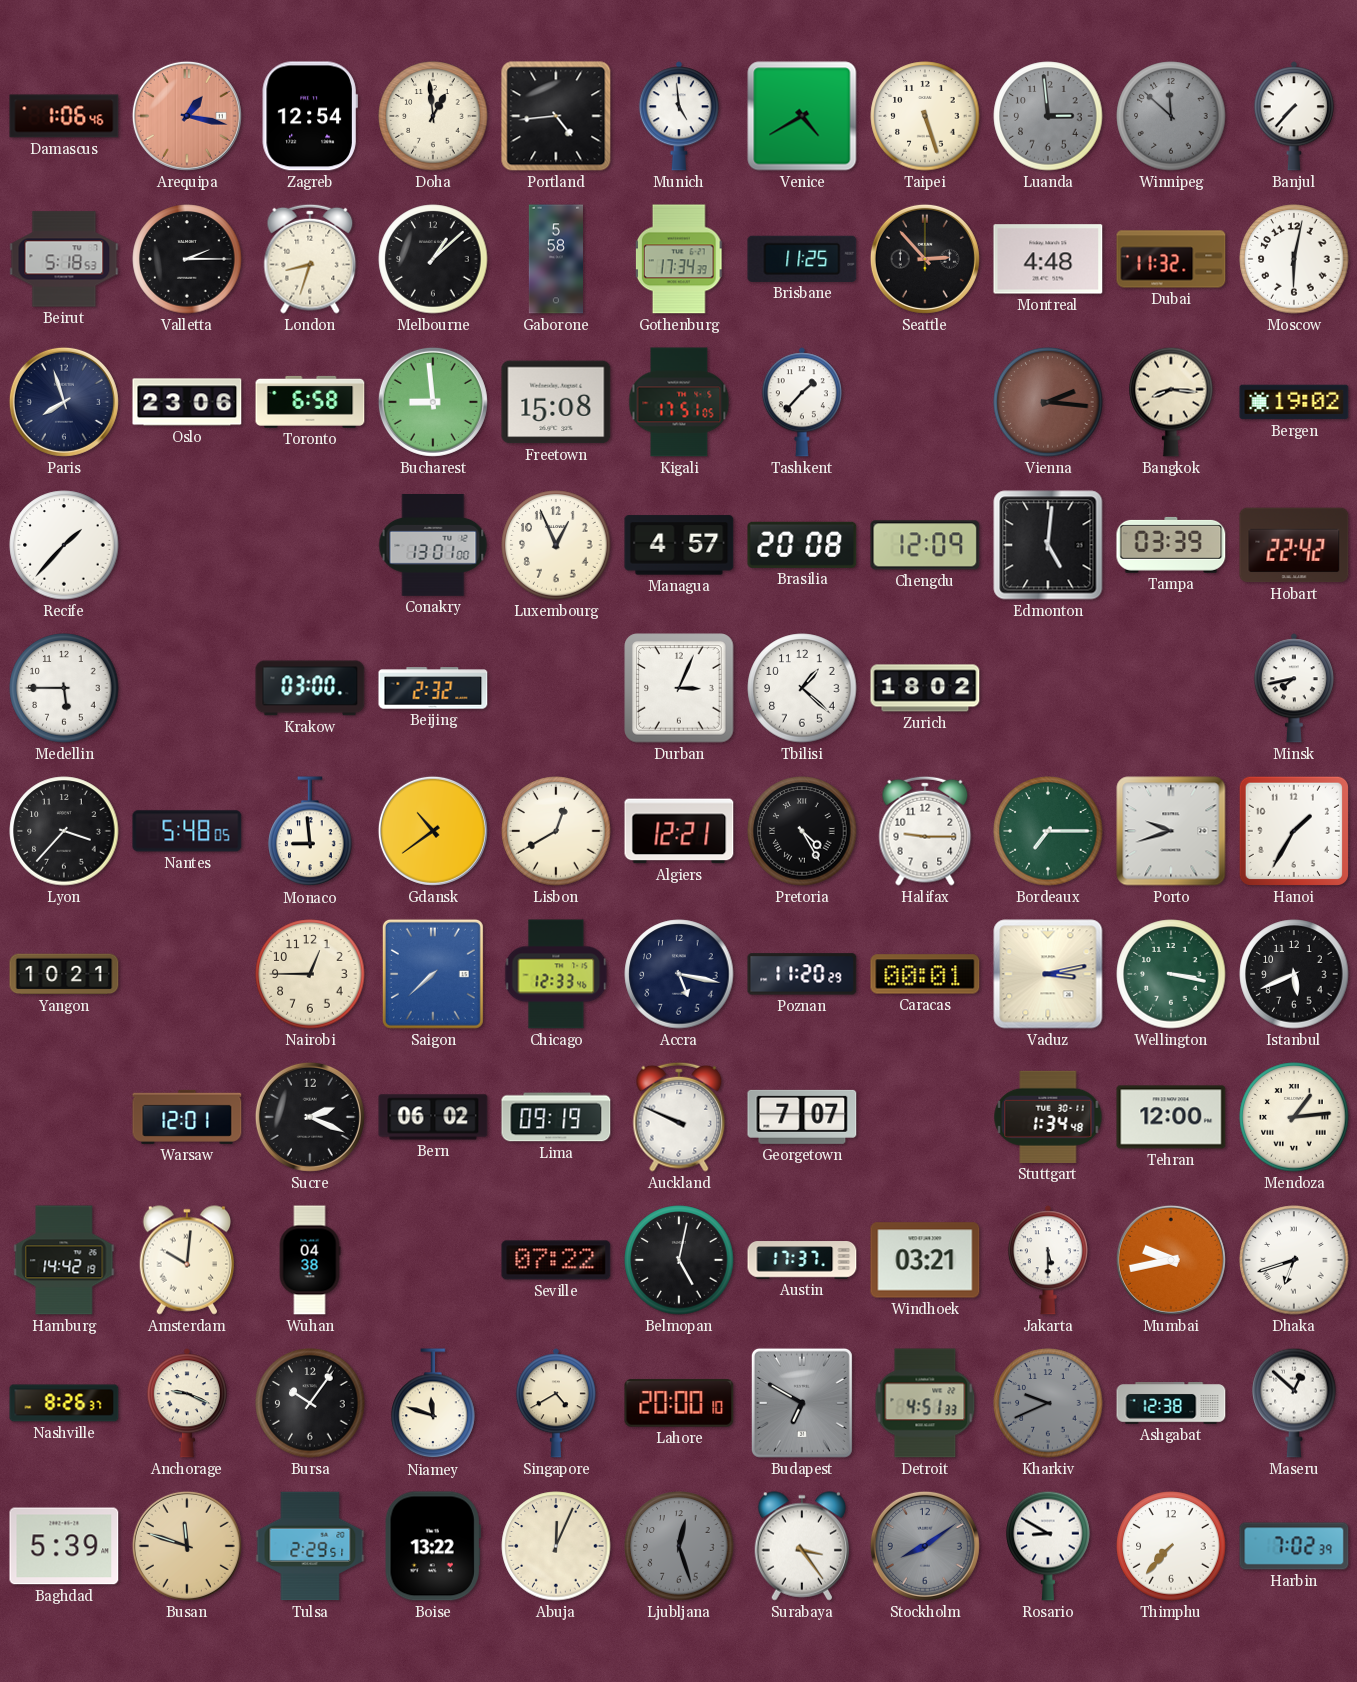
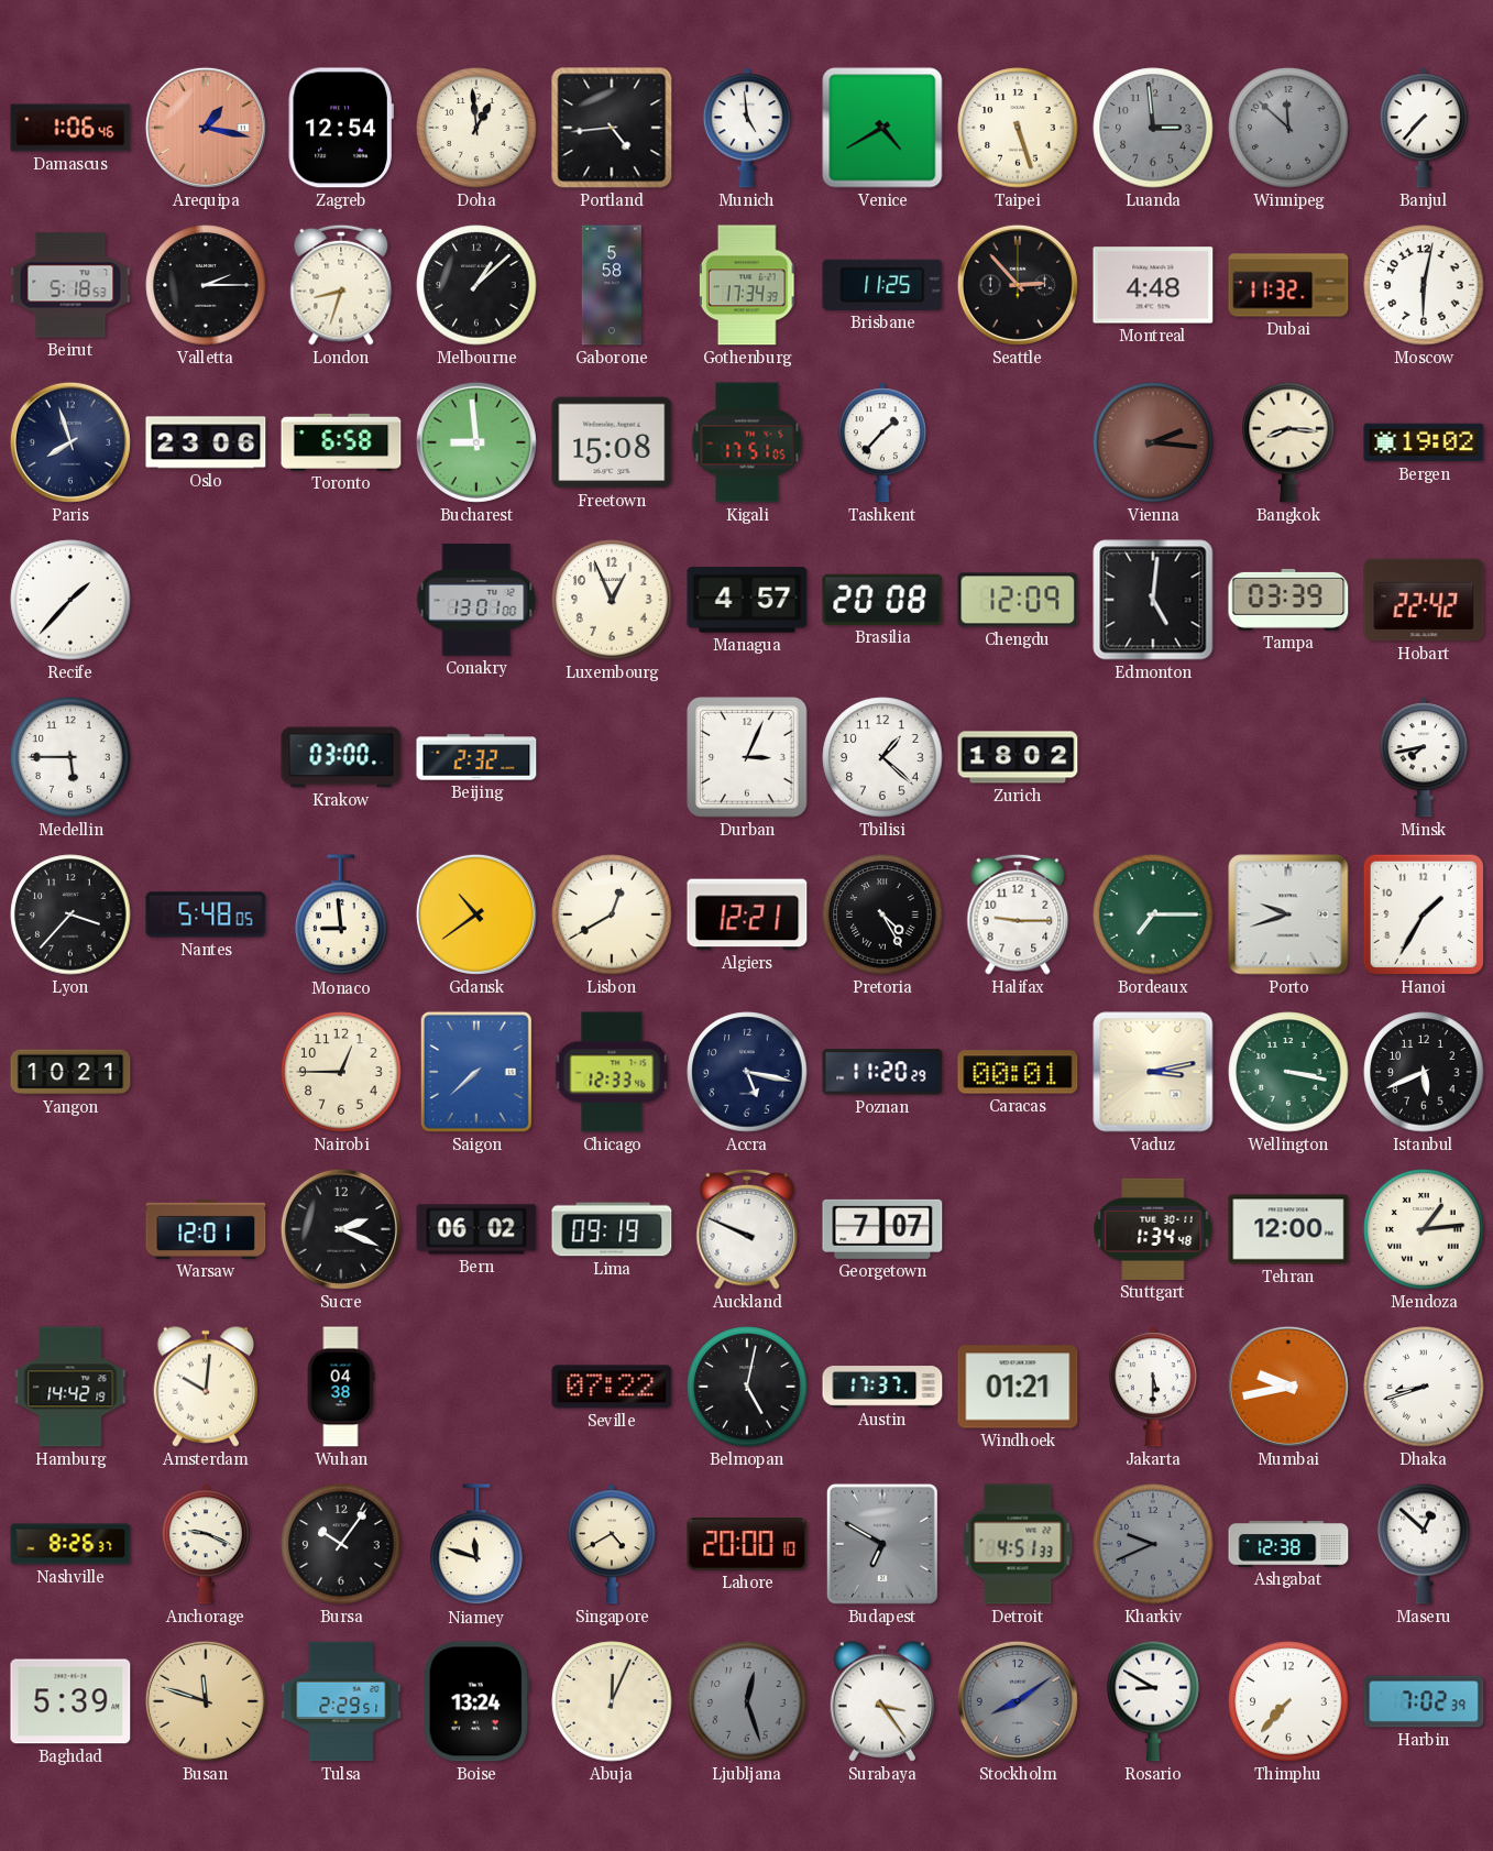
Windhoek: 03:21 -> 01:21
Dhaka: 6:42 -> 8:42
Boise: 13:22 -> 13:24
